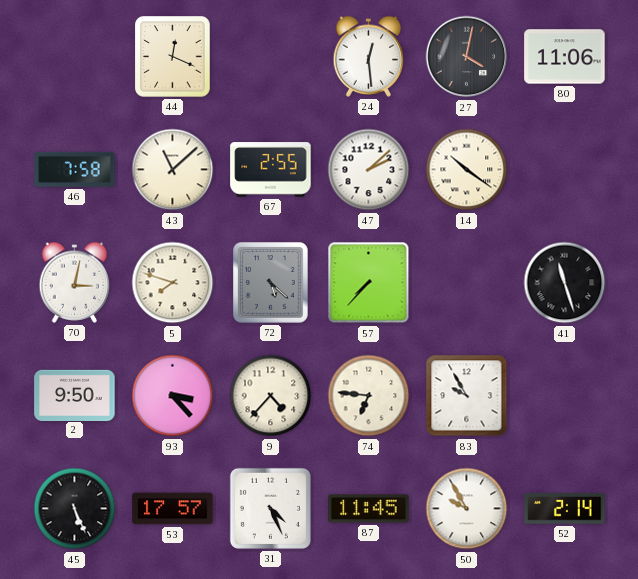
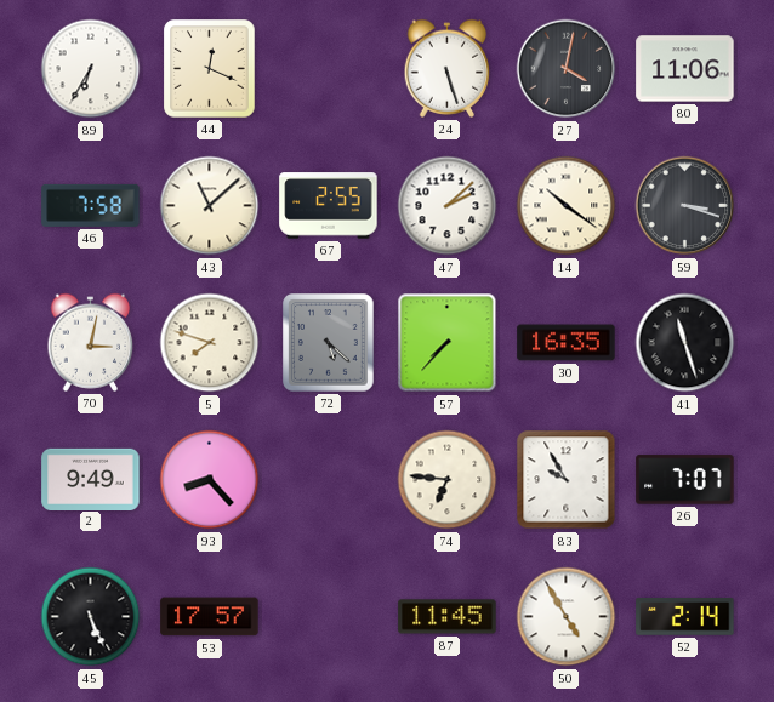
89: none -> 6:35
24: 12:29 -> 5:27
59: none -> 3:18
30: none -> 16:35
2: 9:50 -> 9:49
93: 3:23 -> 8:23
9: 4:37 -> none
26: none -> 7:07
31: 4:26 -> none
50: 9:55 -> 4:55
